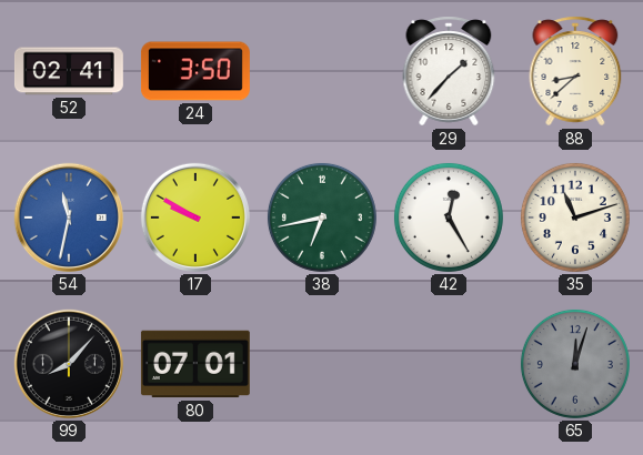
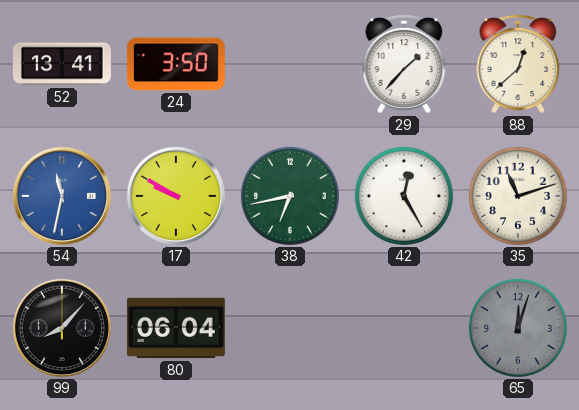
52: 02:41 -> 13:41
88: 8:38 -> 12:38
80: 07:01 -> 06:04
